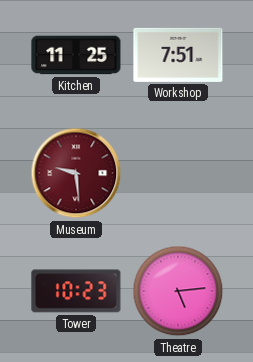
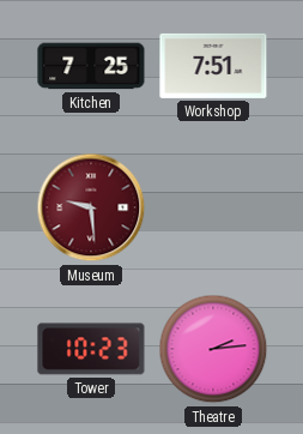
Kitchen: 11:25 -> 7:25
Theatre: 5:14 -> 2:14
